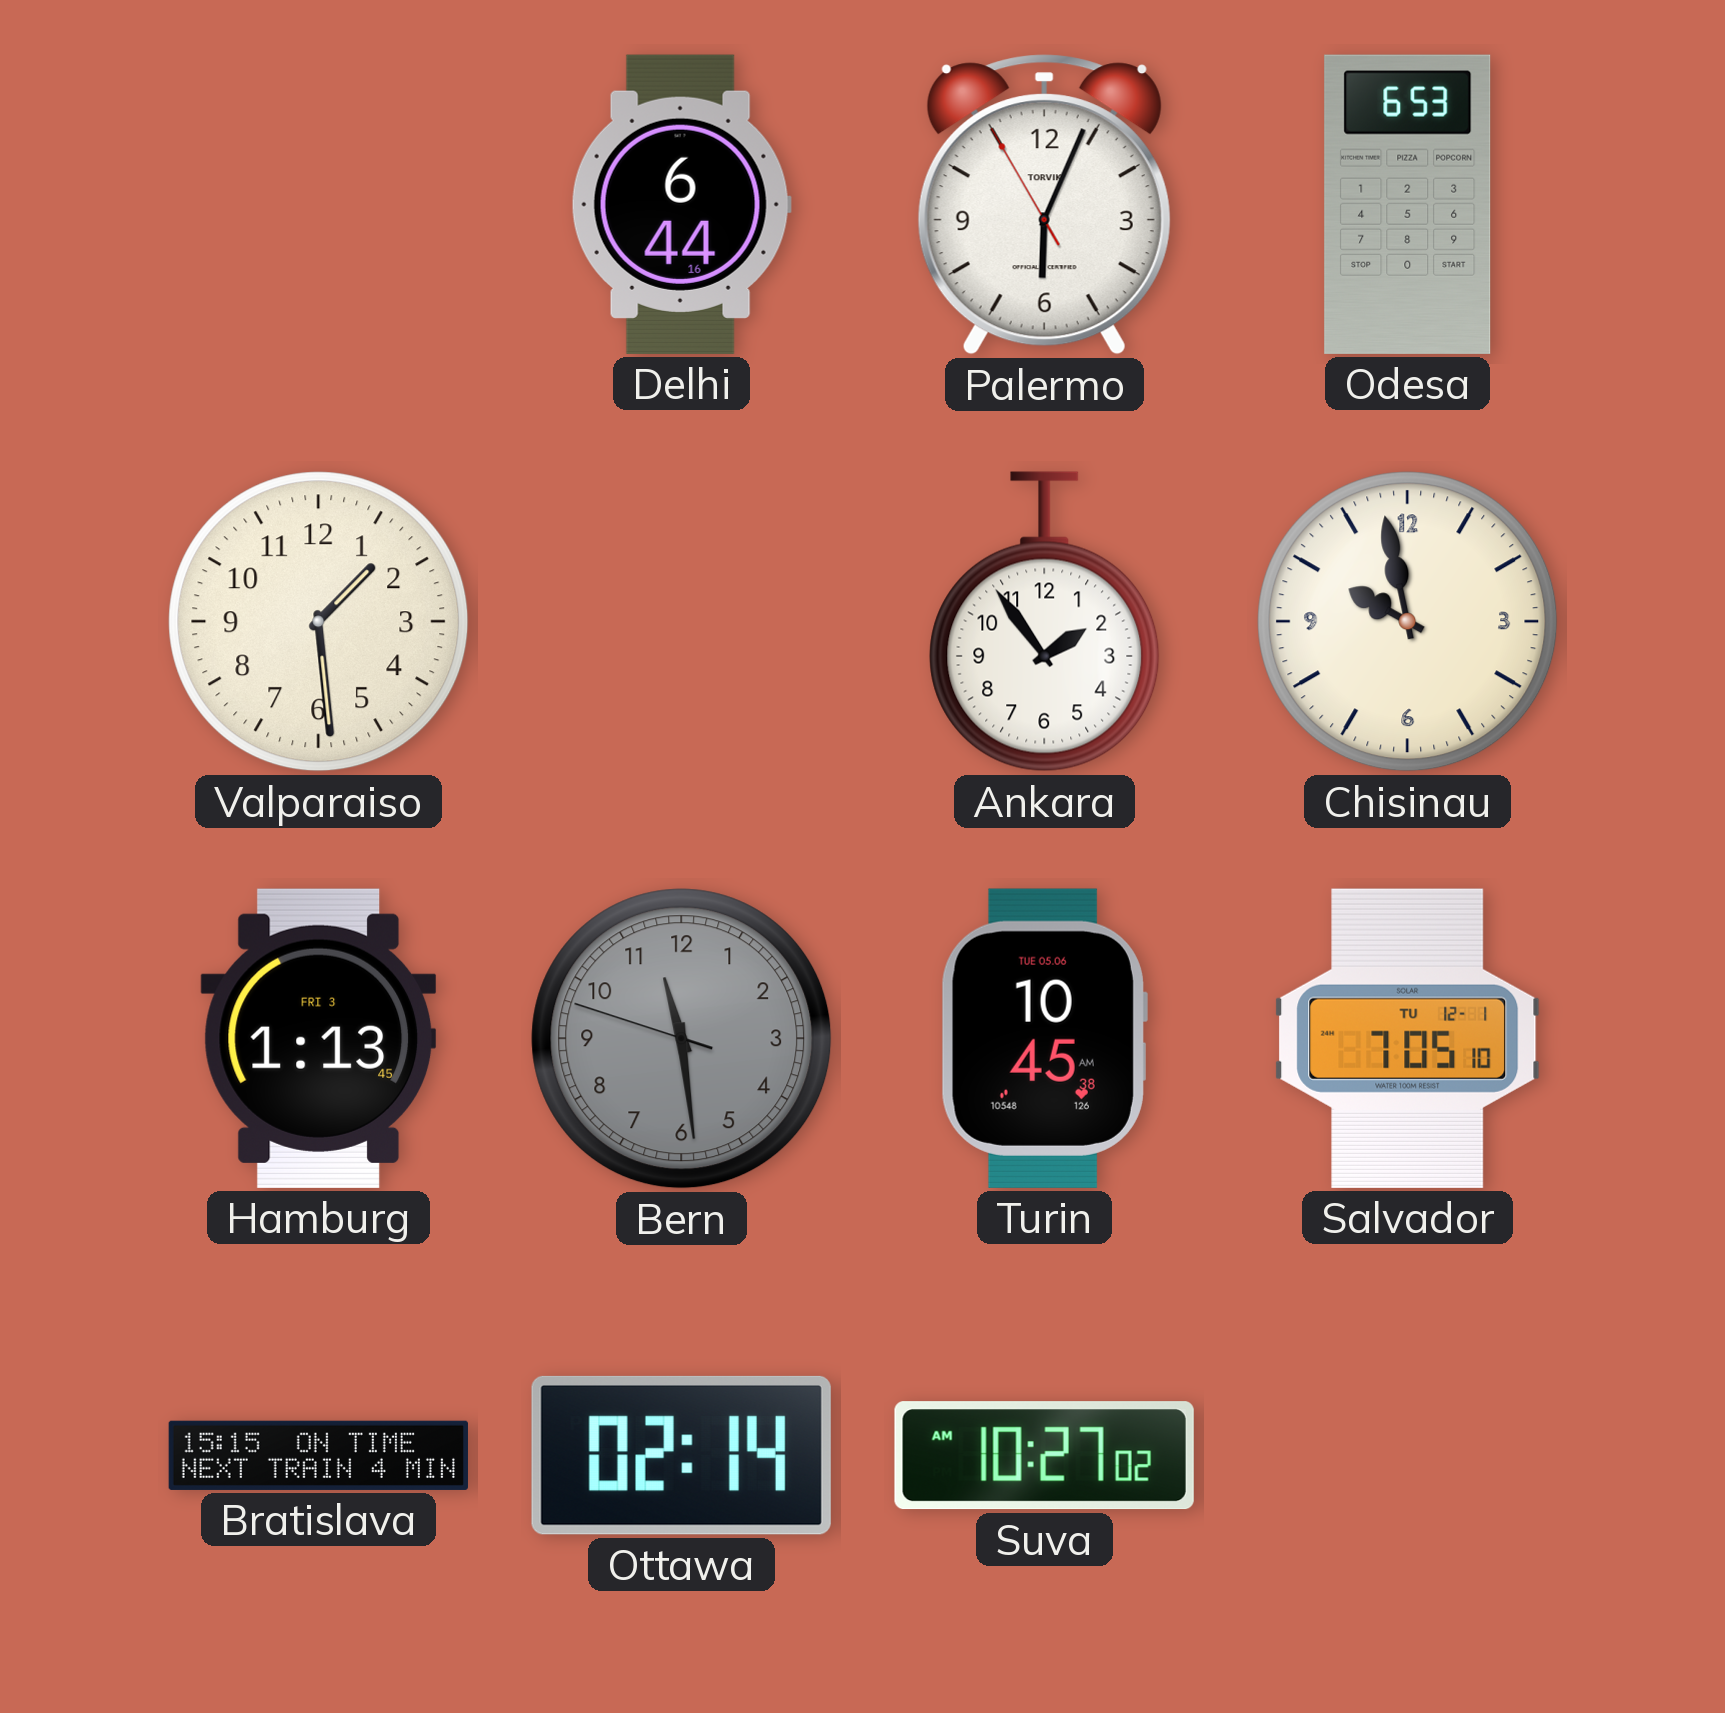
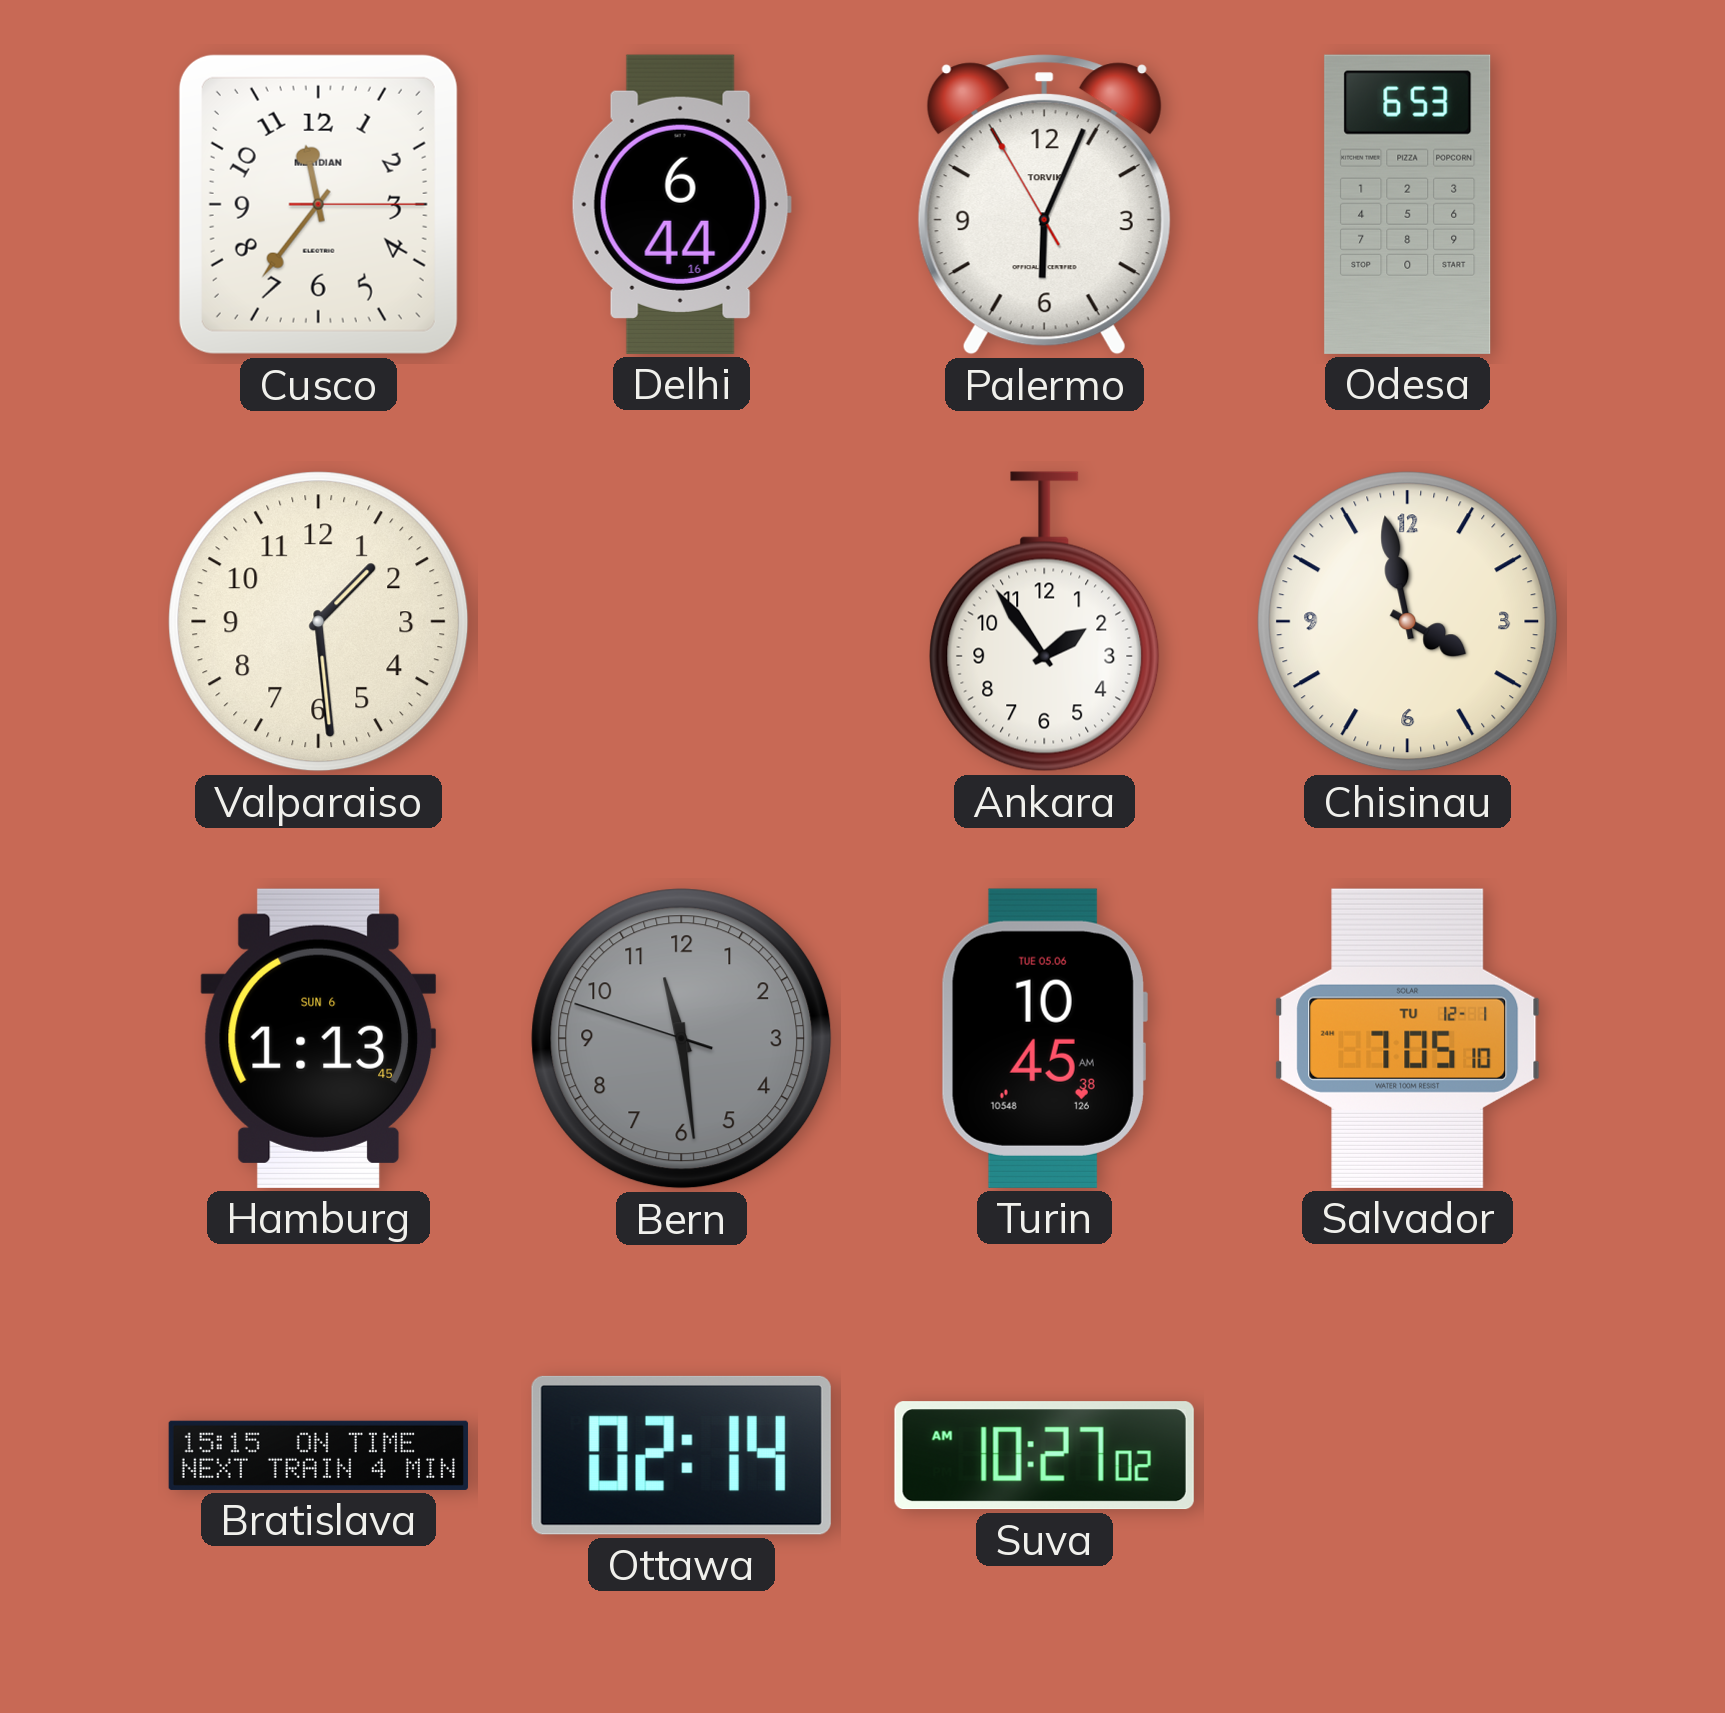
Cusco: none -> 11:36
Chisinau: 9:58 -> 3:58
Hamburg date: FRI 3 -> SUN 6
